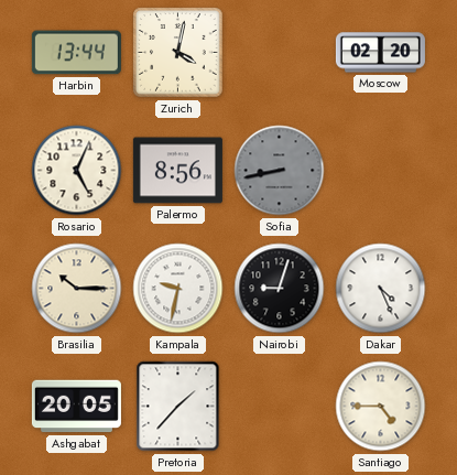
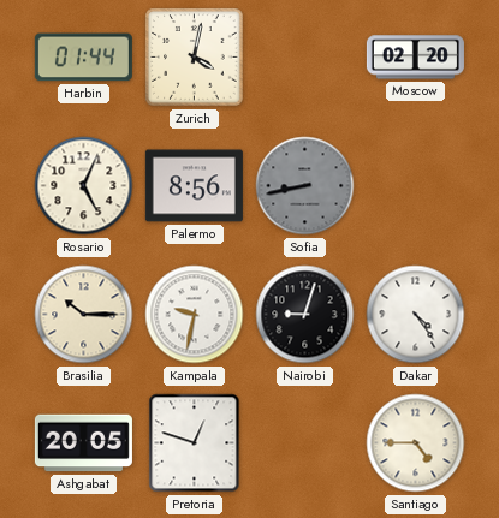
Harbin: 13:44 -> 01:44
Dakar: 4:26 -> 4:24
Pretoria: 1:37 -> 12:48
